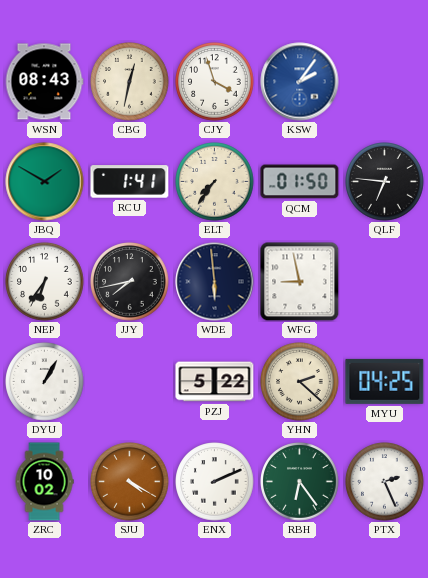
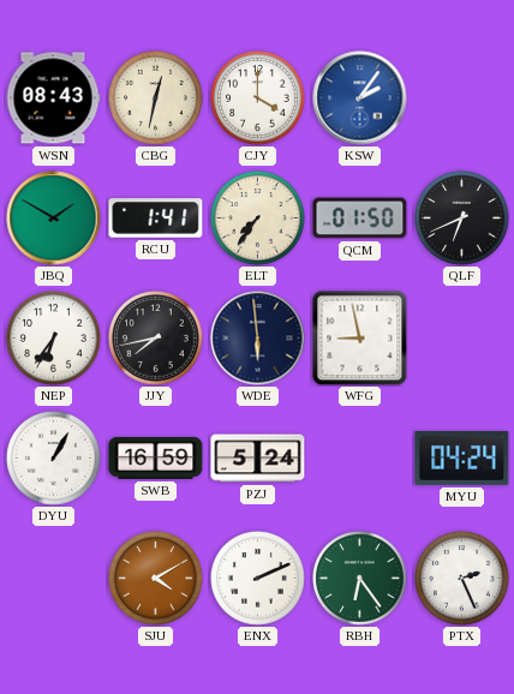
CJY: 3:57 -> 4:00
QLF: 6:46 -> 6:41
SWB: none -> 16:59
PZJ: 5:22 -> 5:24
YHN: 2:22 -> none
MYU: 04:25 -> 04:24
ZRC: 10:02 -> none
SJU: 4:20 -> 4:10
